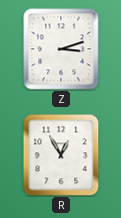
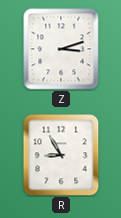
R: 12:55 -> 8:55
